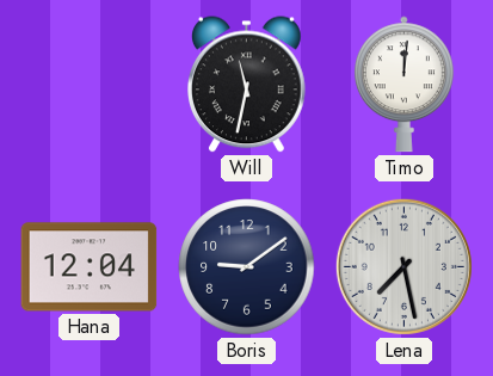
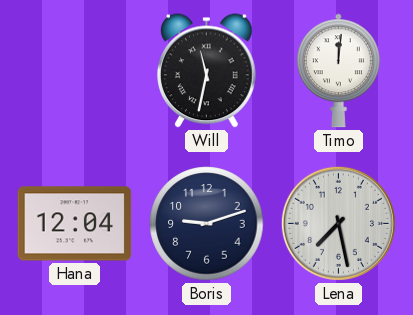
Boris: 9:09 -> 9:12
